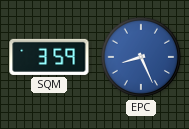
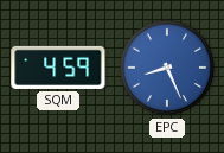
SQM: 3:59 -> 4:59
